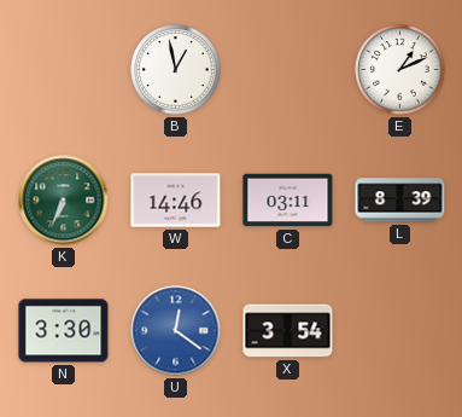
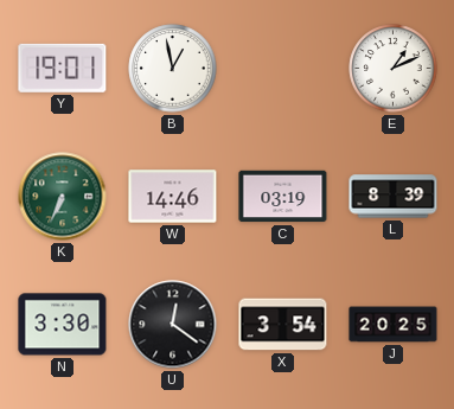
Y: none -> 19:01
C: 03:11 -> 03:19
U dial: blue -> black
J: none -> 20:25
